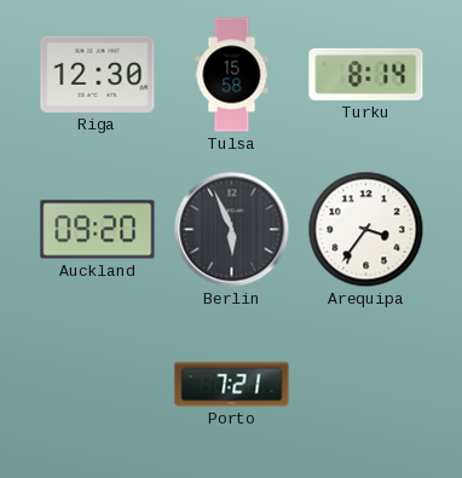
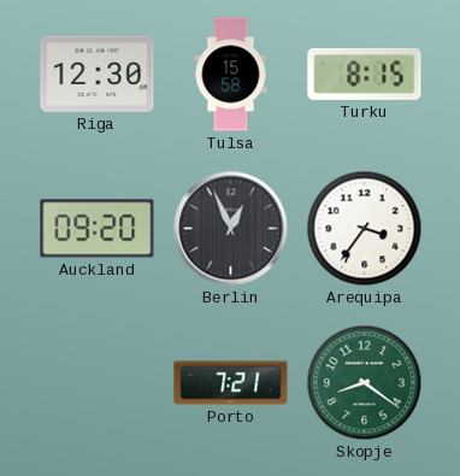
Turku: 8:14 -> 8:15
Berlin: 5:56 -> 12:56
Skopje: none -> 8:21
